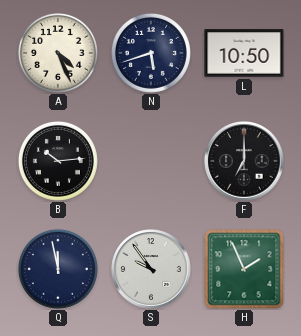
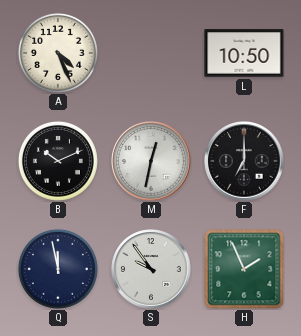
N: 5:42 -> none
B: 10:14 -> 10:11
M: none -> 12:32
